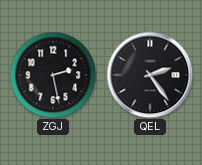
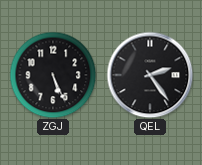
ZGJ: 2:28 -> 5:26
